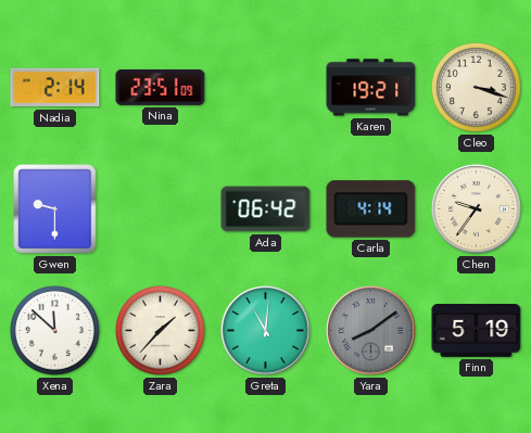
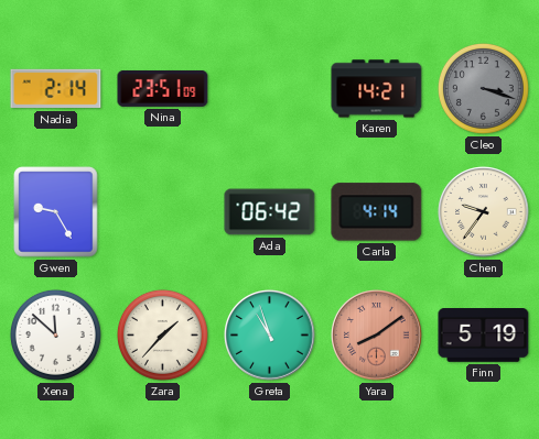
Karen: 19:21 -> 14:21
Cleo dial: cream -> grey
Gwen: 9:30 -> 9:25
Greta: 11:01 -> 10:57
Yara dial: grey -> salmon
